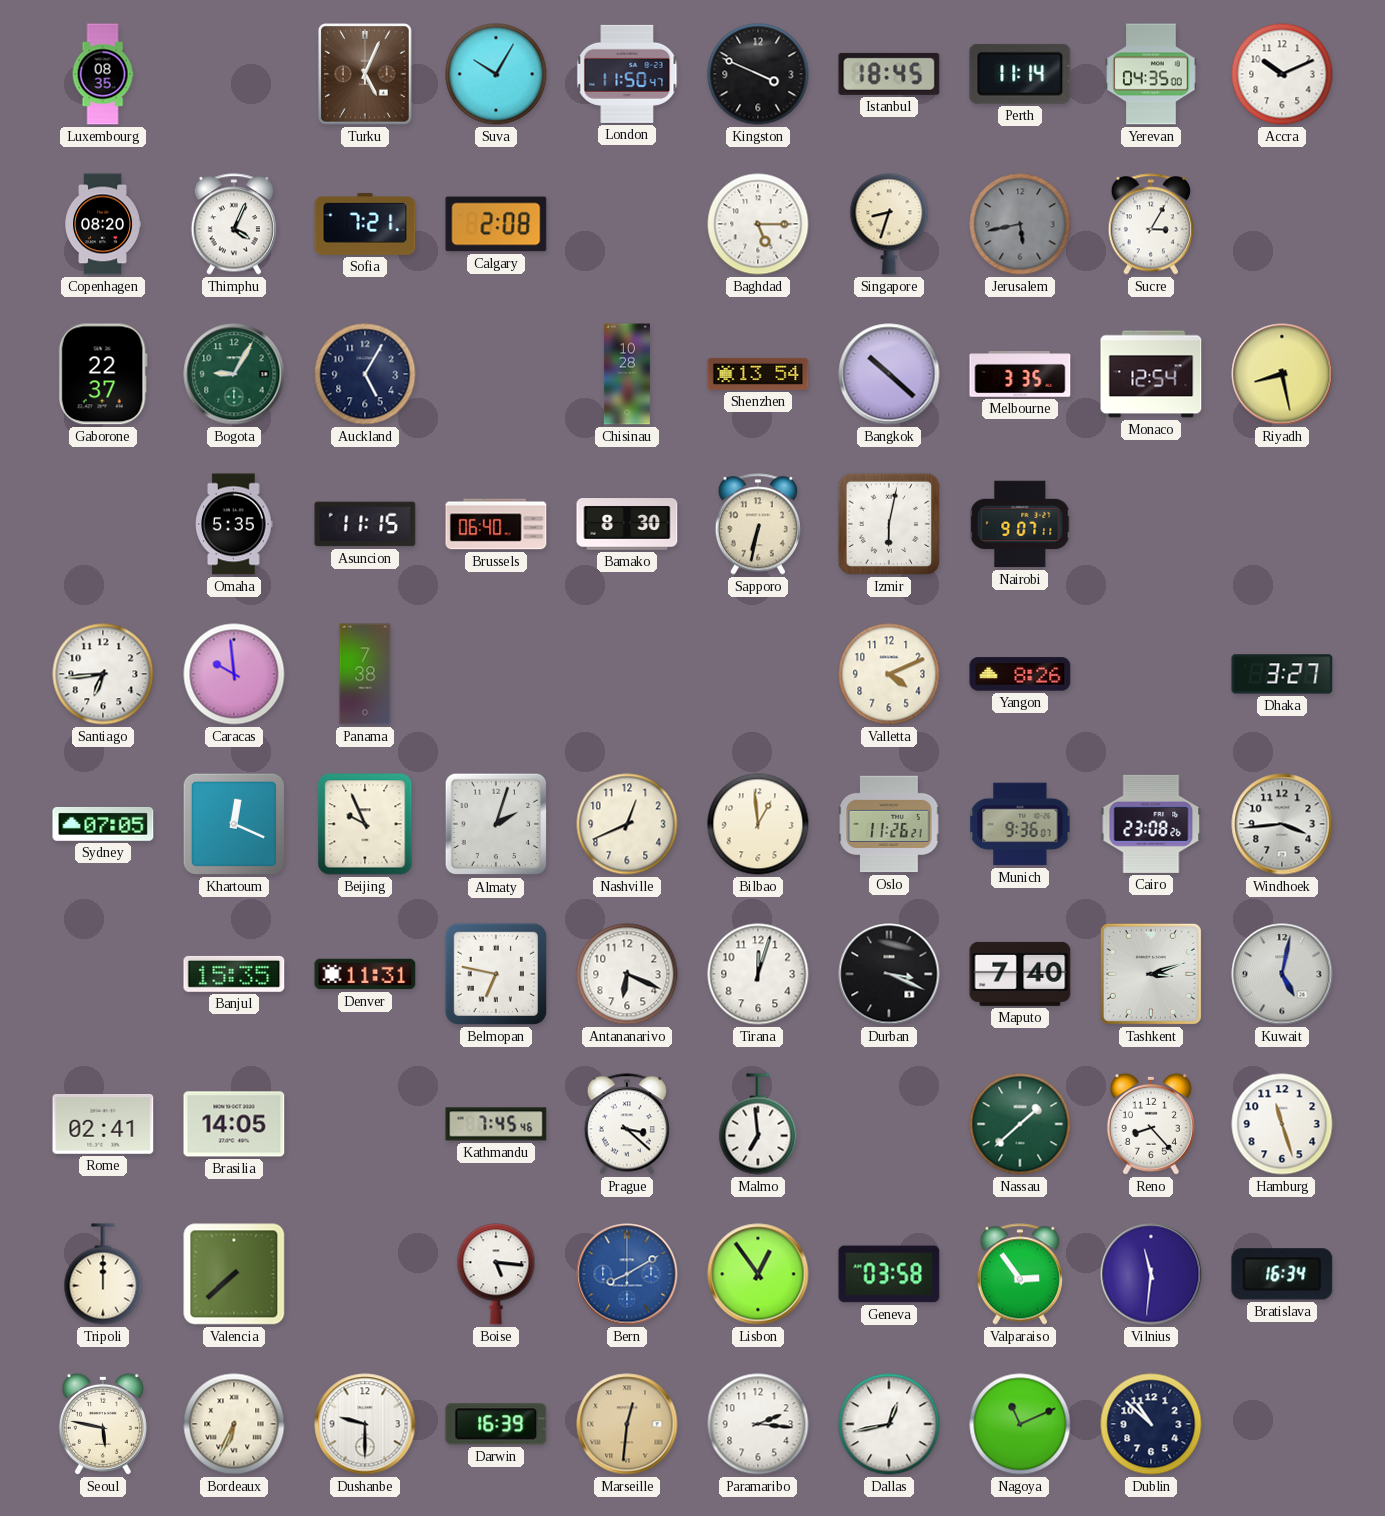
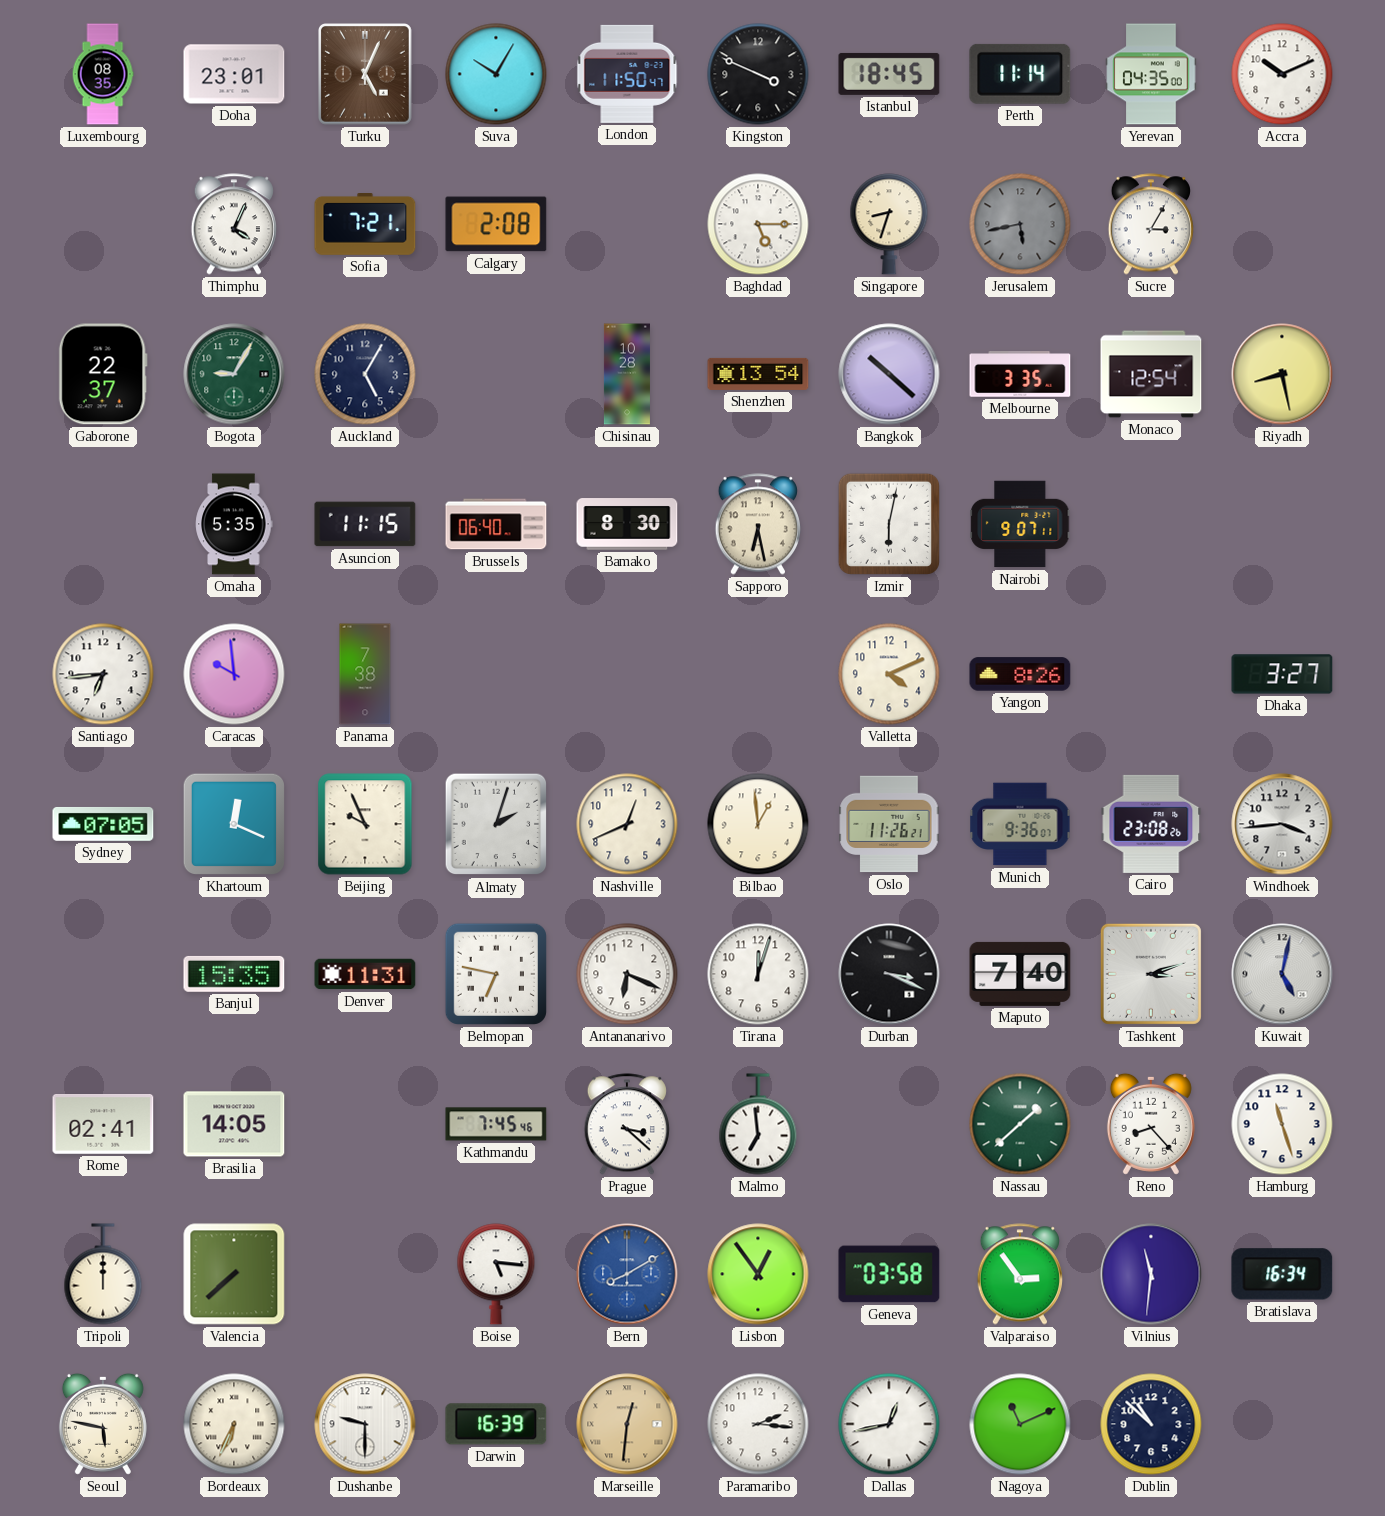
Doha: none -> 23:01
Copenhagen: 08:20 -> none
Sapporo: 6:32 -> 6:28
